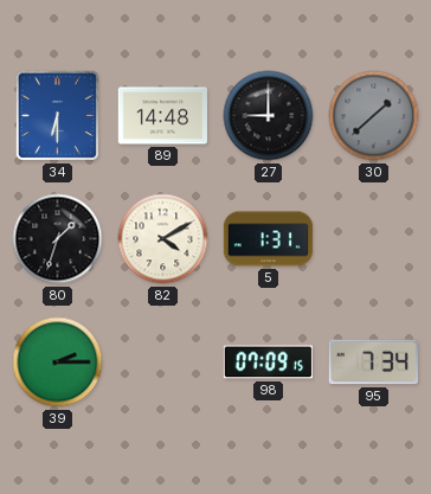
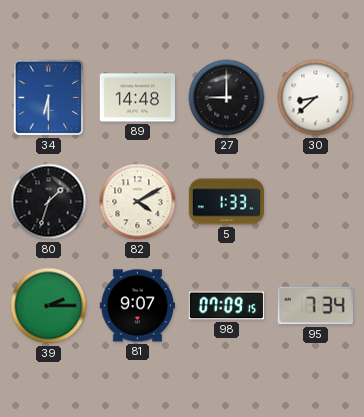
30: 1:38 -> 8:38
30 dial: grey -> white
5: 1:31 -> 1:33
81: none -> 9:07
